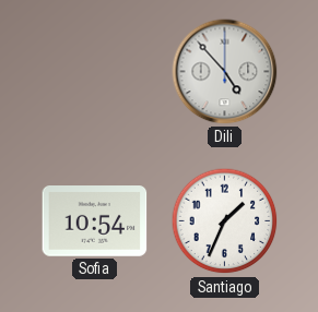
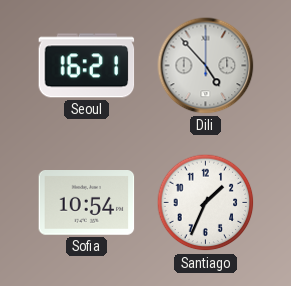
Seoul: none -> 16:21
